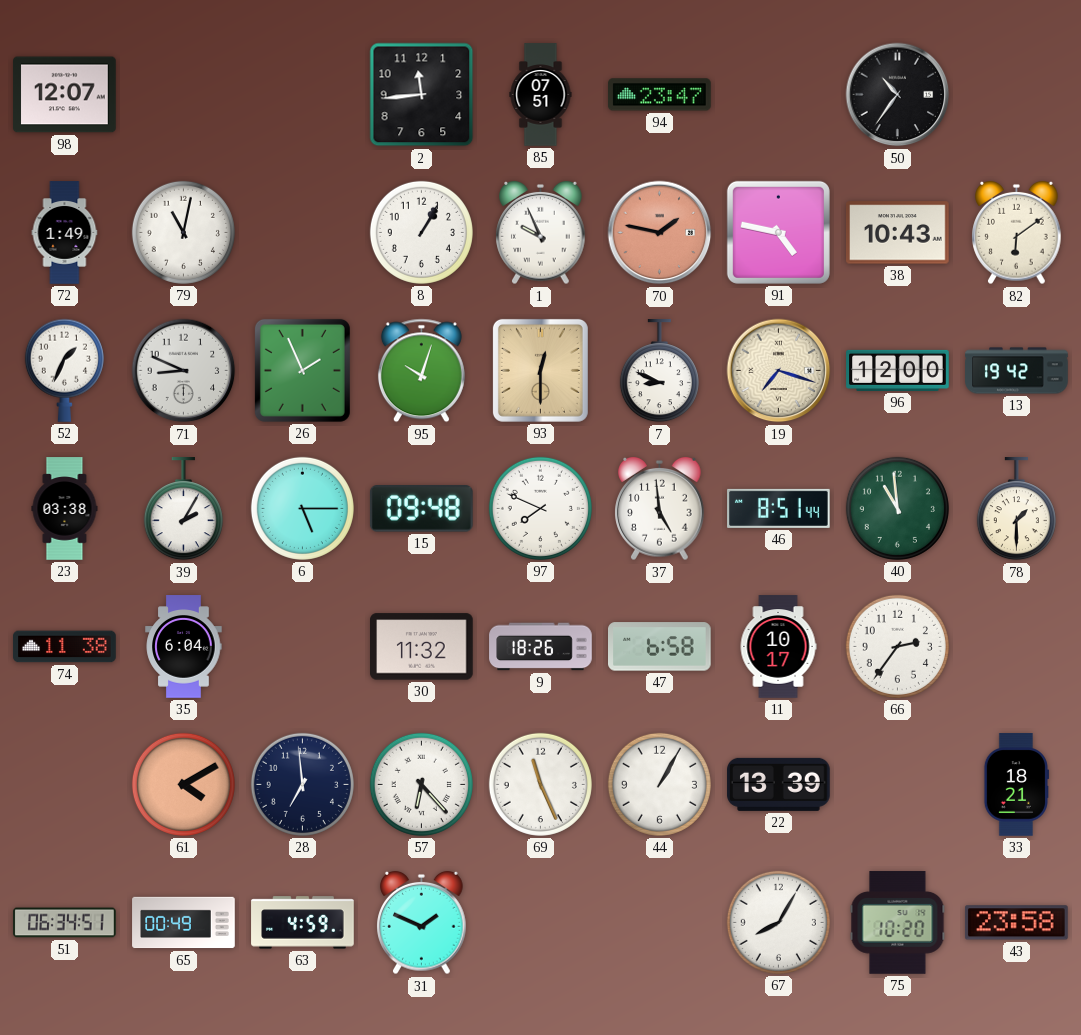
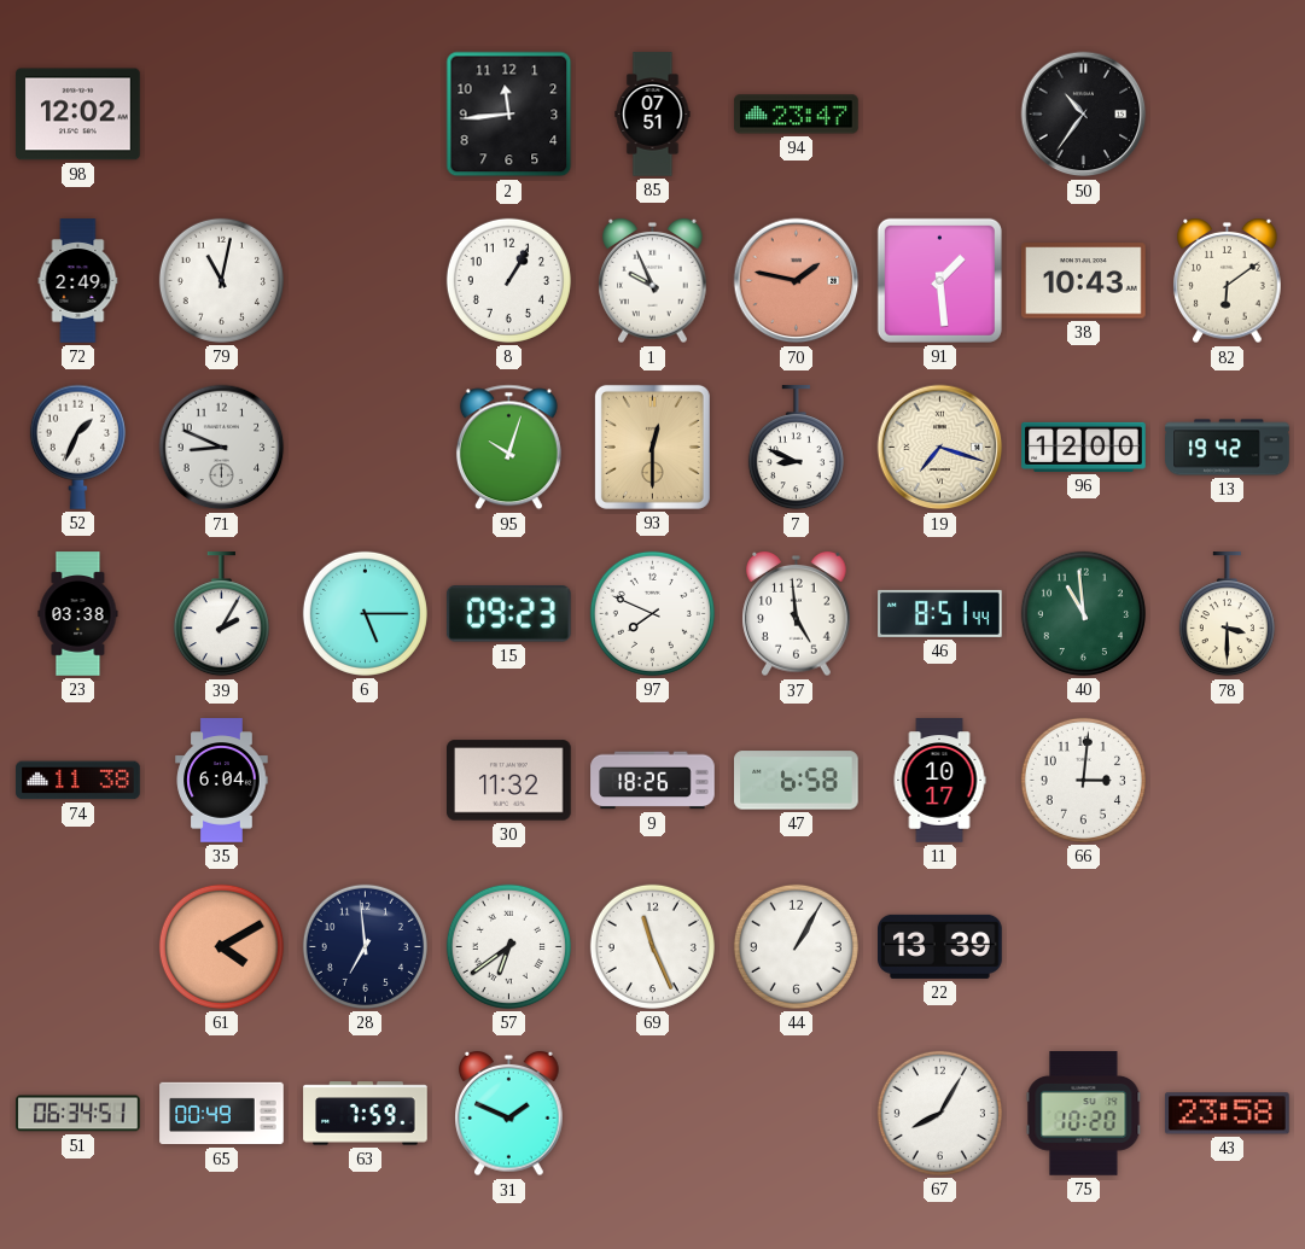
98: 12:07 -> 12:02
72: 1:49 -> 2:49
91: 4:47 -> 1:29
26: 1:56 -> none
15: 09:48 -> 09:23
78: 1:30 -> 3:30
66: 2:36 -> 3:01
57: 6:23 -> 6:39
33: 18:21 -> none
63: 4:59 -> 7:59
